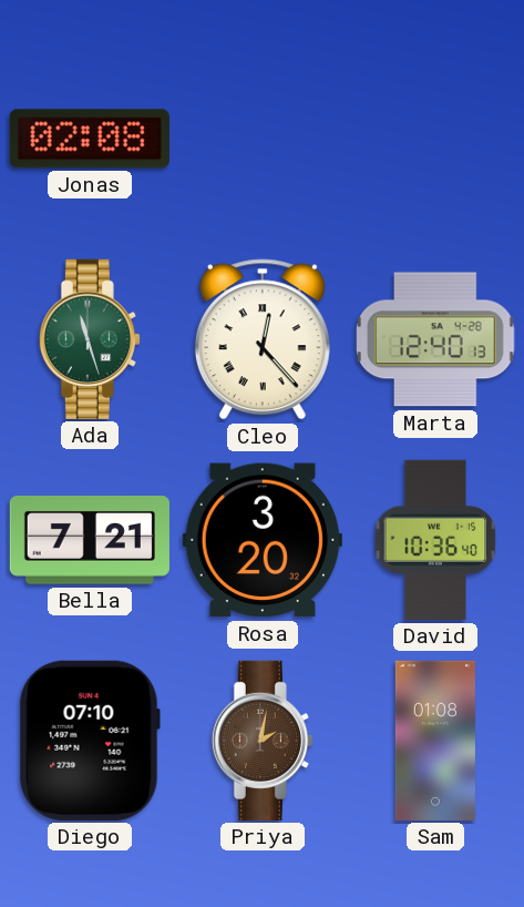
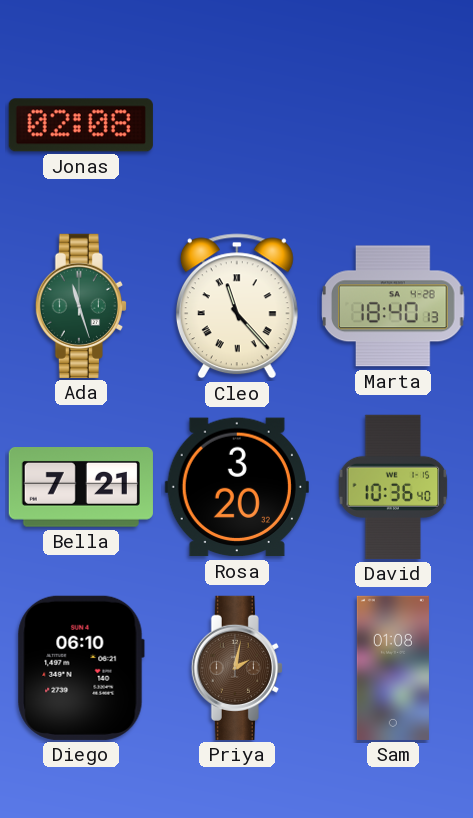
Cleo: 12:23 -> 11:23
Marta: 12:40 -> 18:40
Diego: 07:10 -> 06:10
